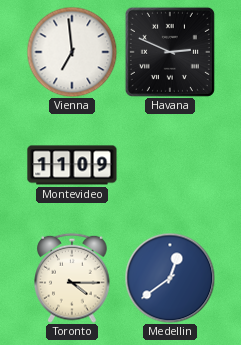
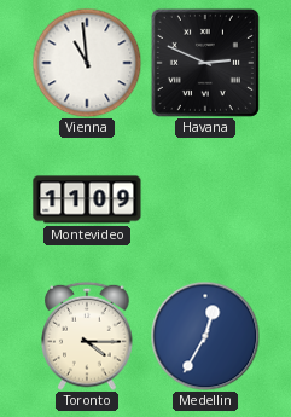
Vienna: 6:59 -> 10:59
Medellin: 12:39 -> 12:35
